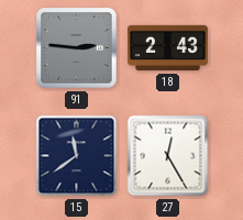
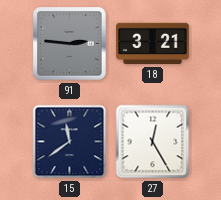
18: 2:43 -> 3:21
